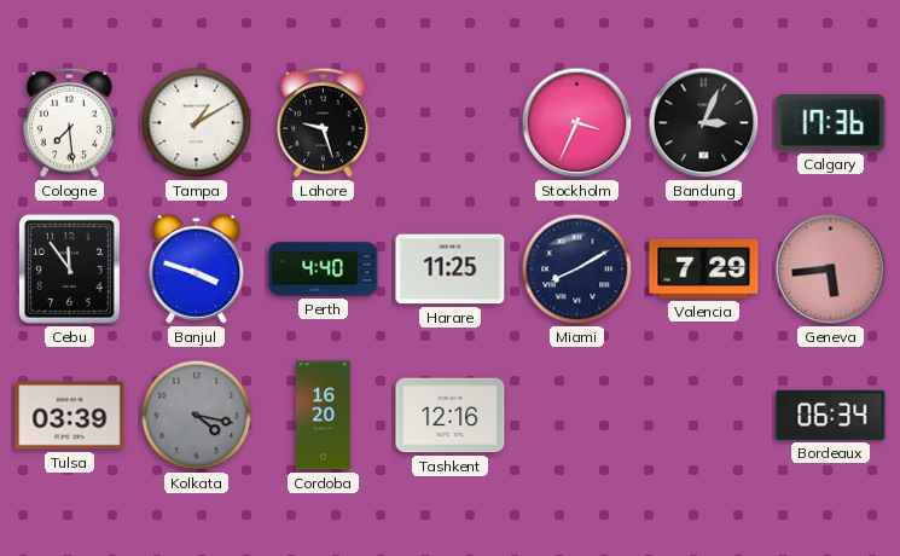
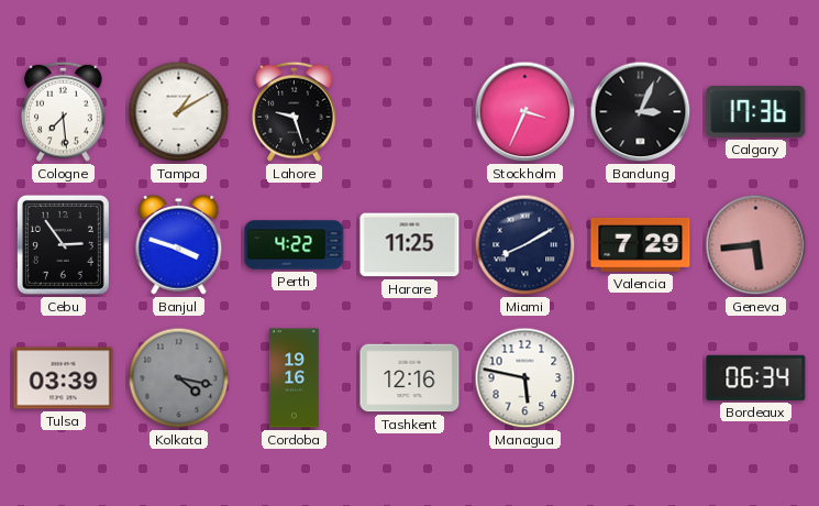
Cebu: 11:54 -> 2:54
Perth: 4:40 -> 4:22
Cordoba: 16:20 -> 19:16
Managua: none -> 5:47
